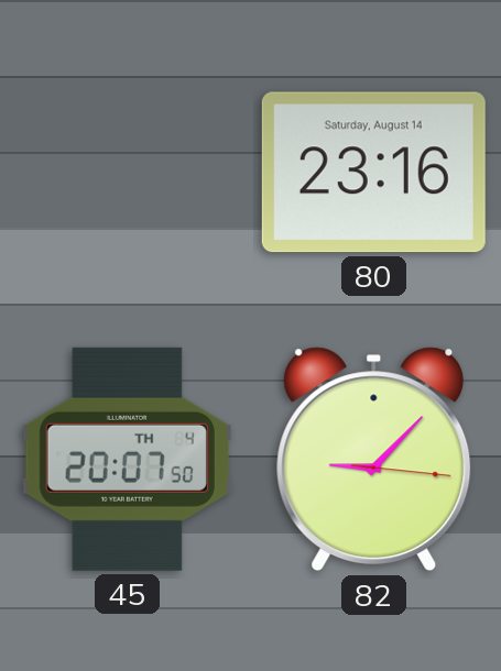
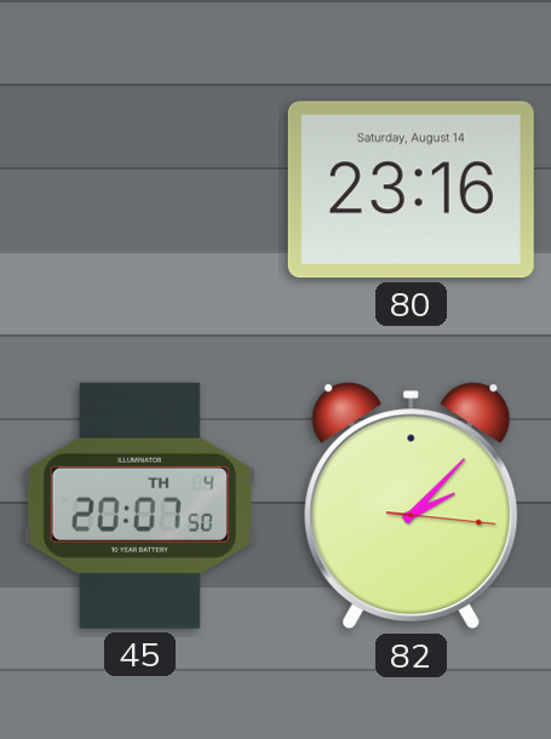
82: 9:07 -> 2:07
